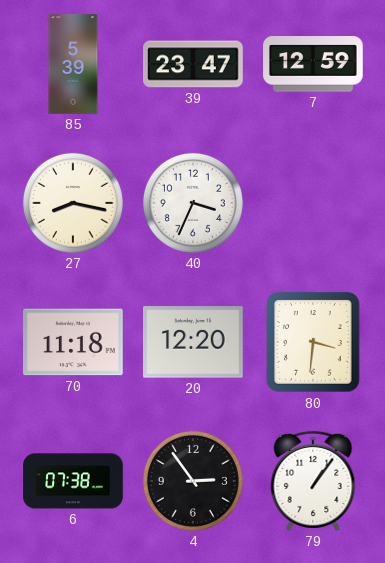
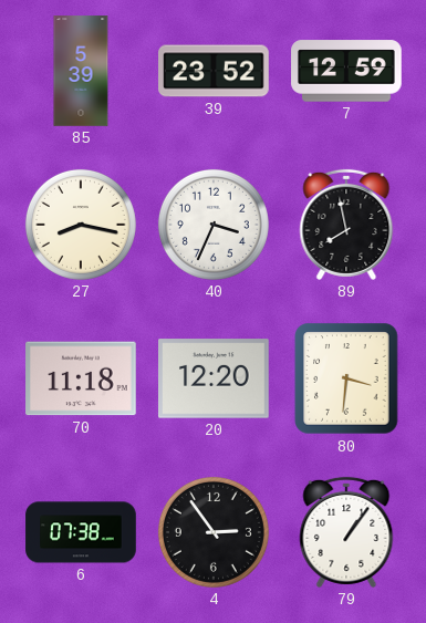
39: 23:47 -> 23:52
89: none -> 7:58
